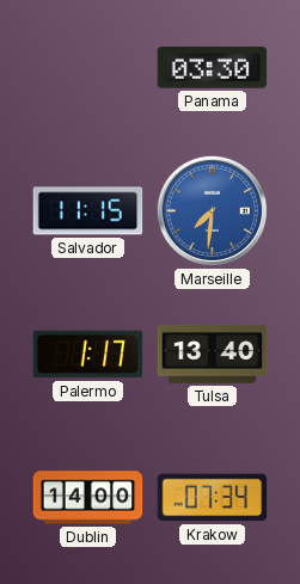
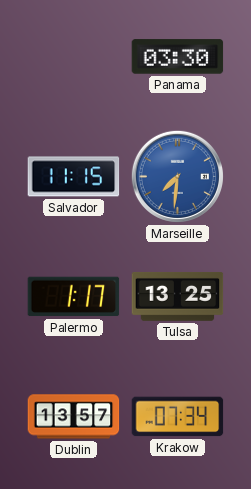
Tulsa: 13:40 -> 13:25
Dublin: 14:00 -> 13:57
